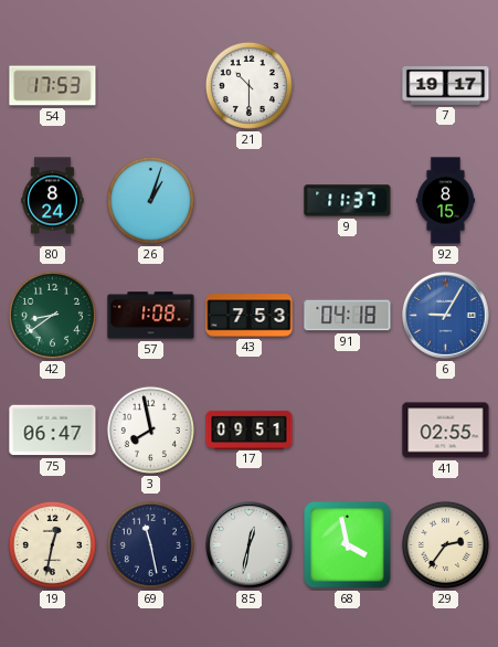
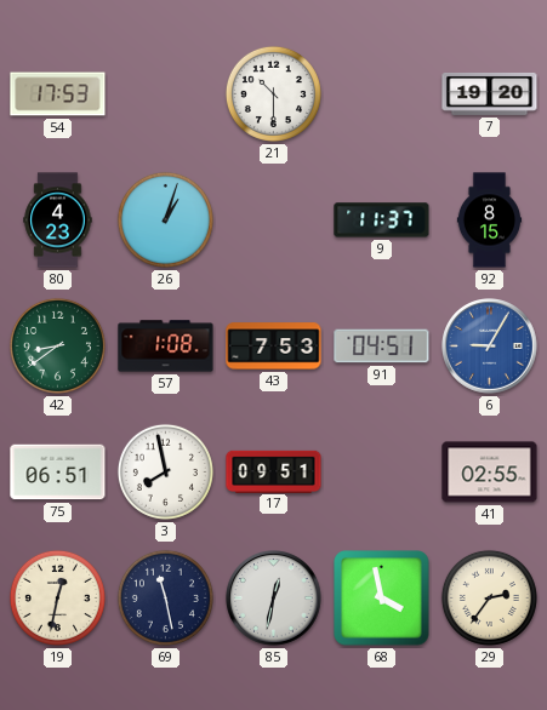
7: 19:17 -> 19:20
80: 8:24 -> 4:23
91: 04:18 -> 04:51
75: 06:47 -> 06:51
